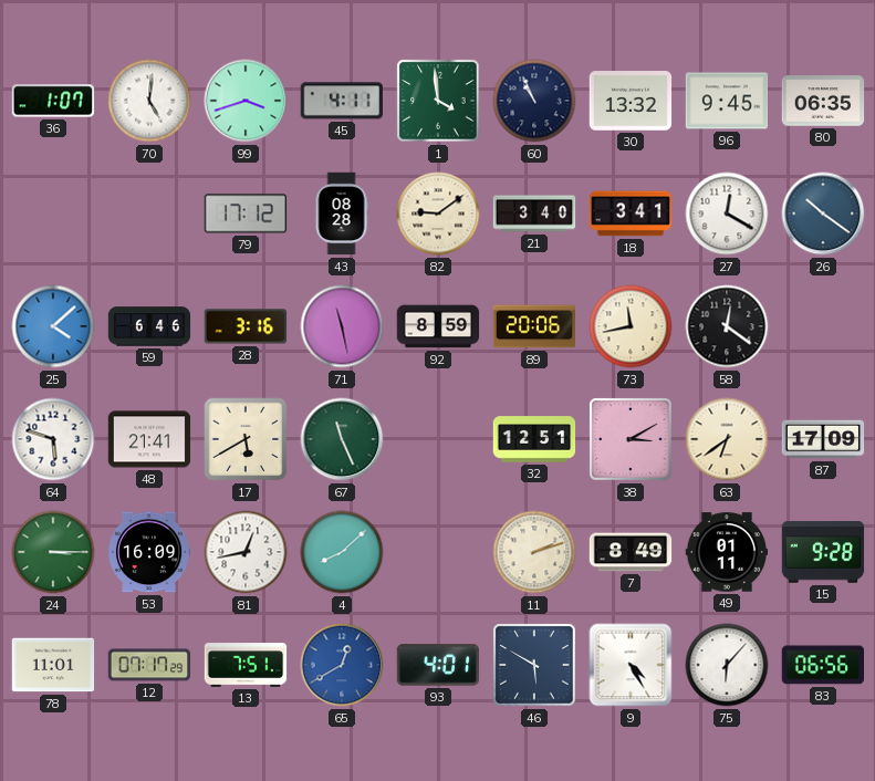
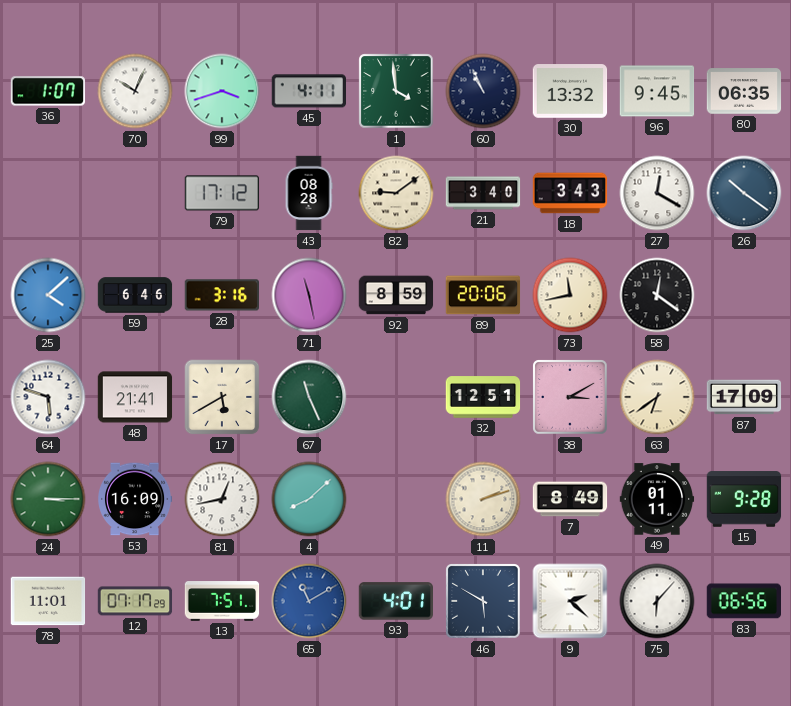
70: 5:01 -> 10:04
18: 3:41 -> 3:43
65: 12:40 -> 11:10
9: 4:25 -> 2:22
